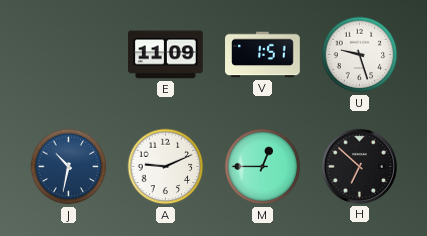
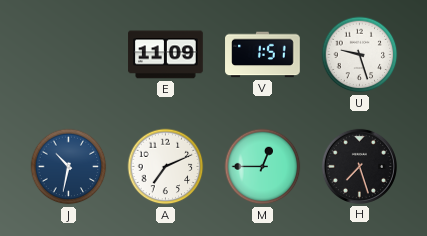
A: 9:11 -> 7:11
H: 6:52 -> 7:27
